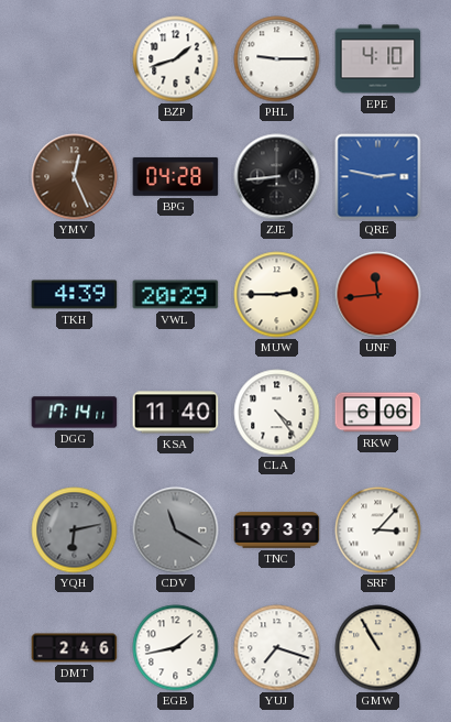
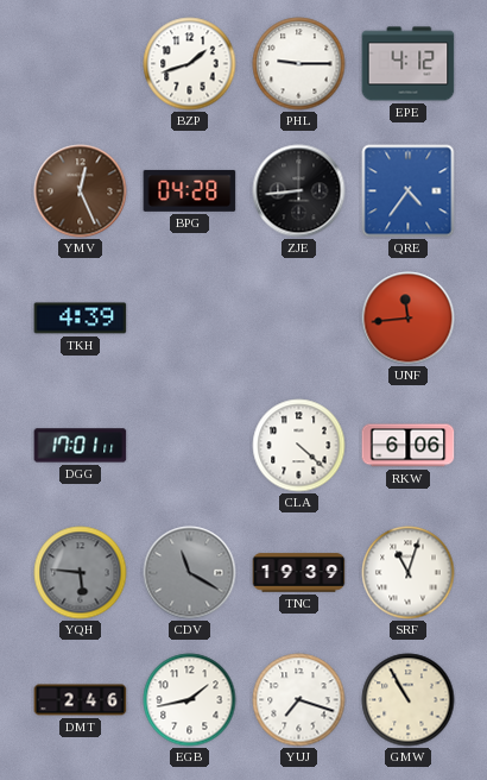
EPE: 4:10 -> 4:12
QRE: 2:47 -> 4:36
VWL: 20:29 -> none
MUW: 2:45 -> none
DGG: 17:14 -> 17:01
KSA: 11:40 -> none
CLA: 4:24 -> 4:22
YQH: 6:13 -> 5:46
SRF: 3:07 -> 11:03
